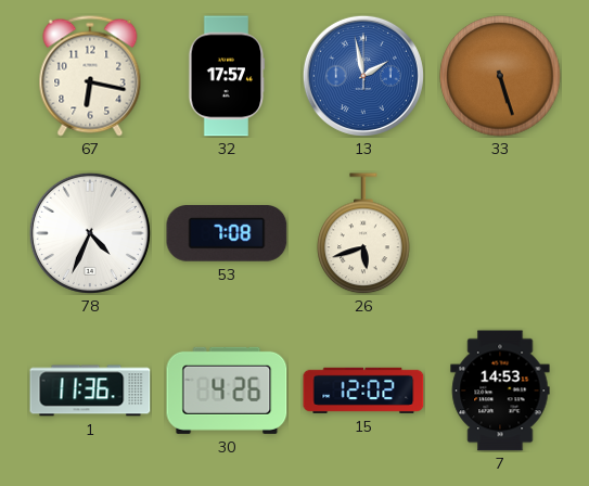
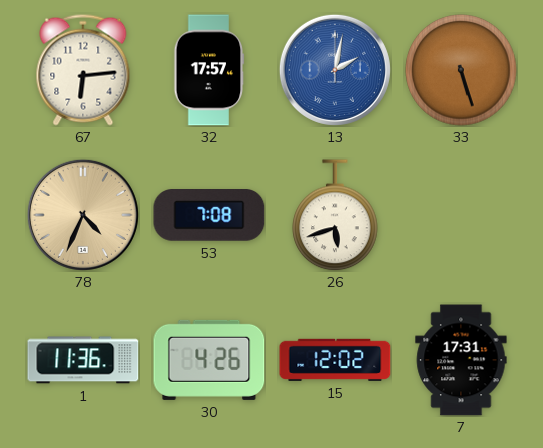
67: 6:17 -> 6:14
13: 1:58 -> 2:02
78 dial: white -> champagne
7: 14:53 -> 17:31
